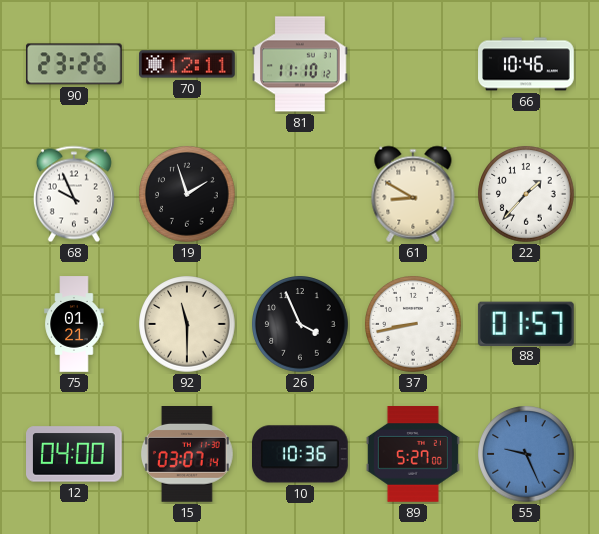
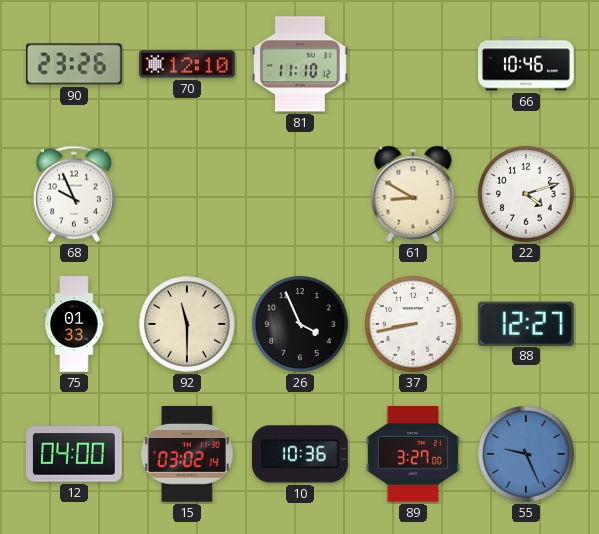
70: 12:11 -> 12:10
19: 1:57 -> none
22: 1:37 -> 4:12
75: 01:21 -> 01:33
88: 01:57 -> 12:27
15: 03:07 -> 03:02
89: 5:27 -> 3:27
